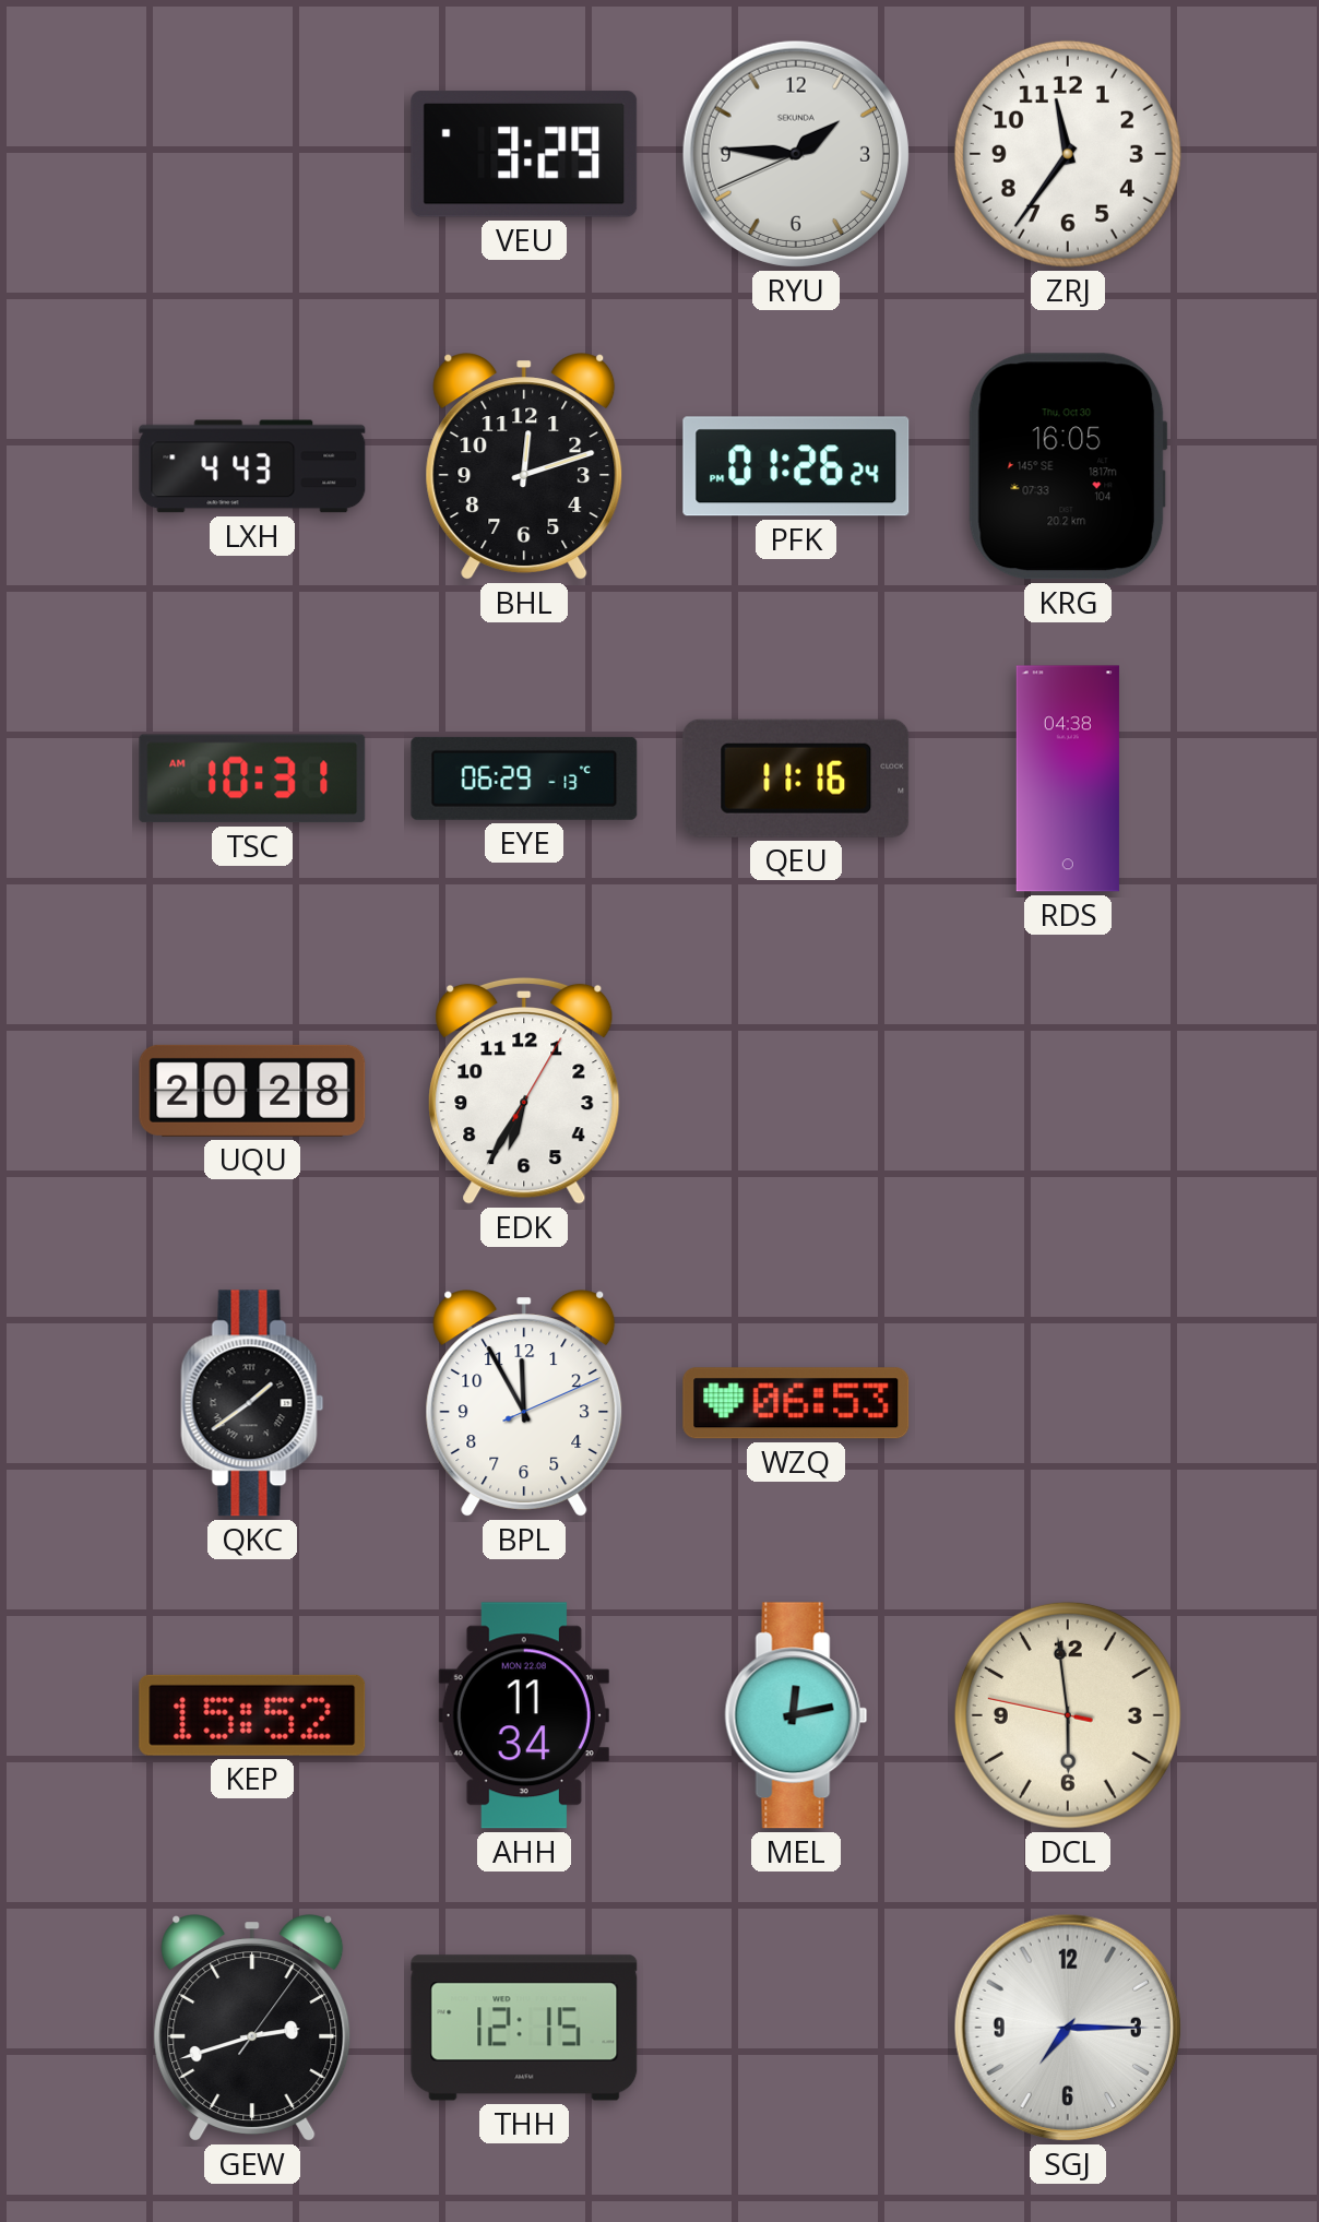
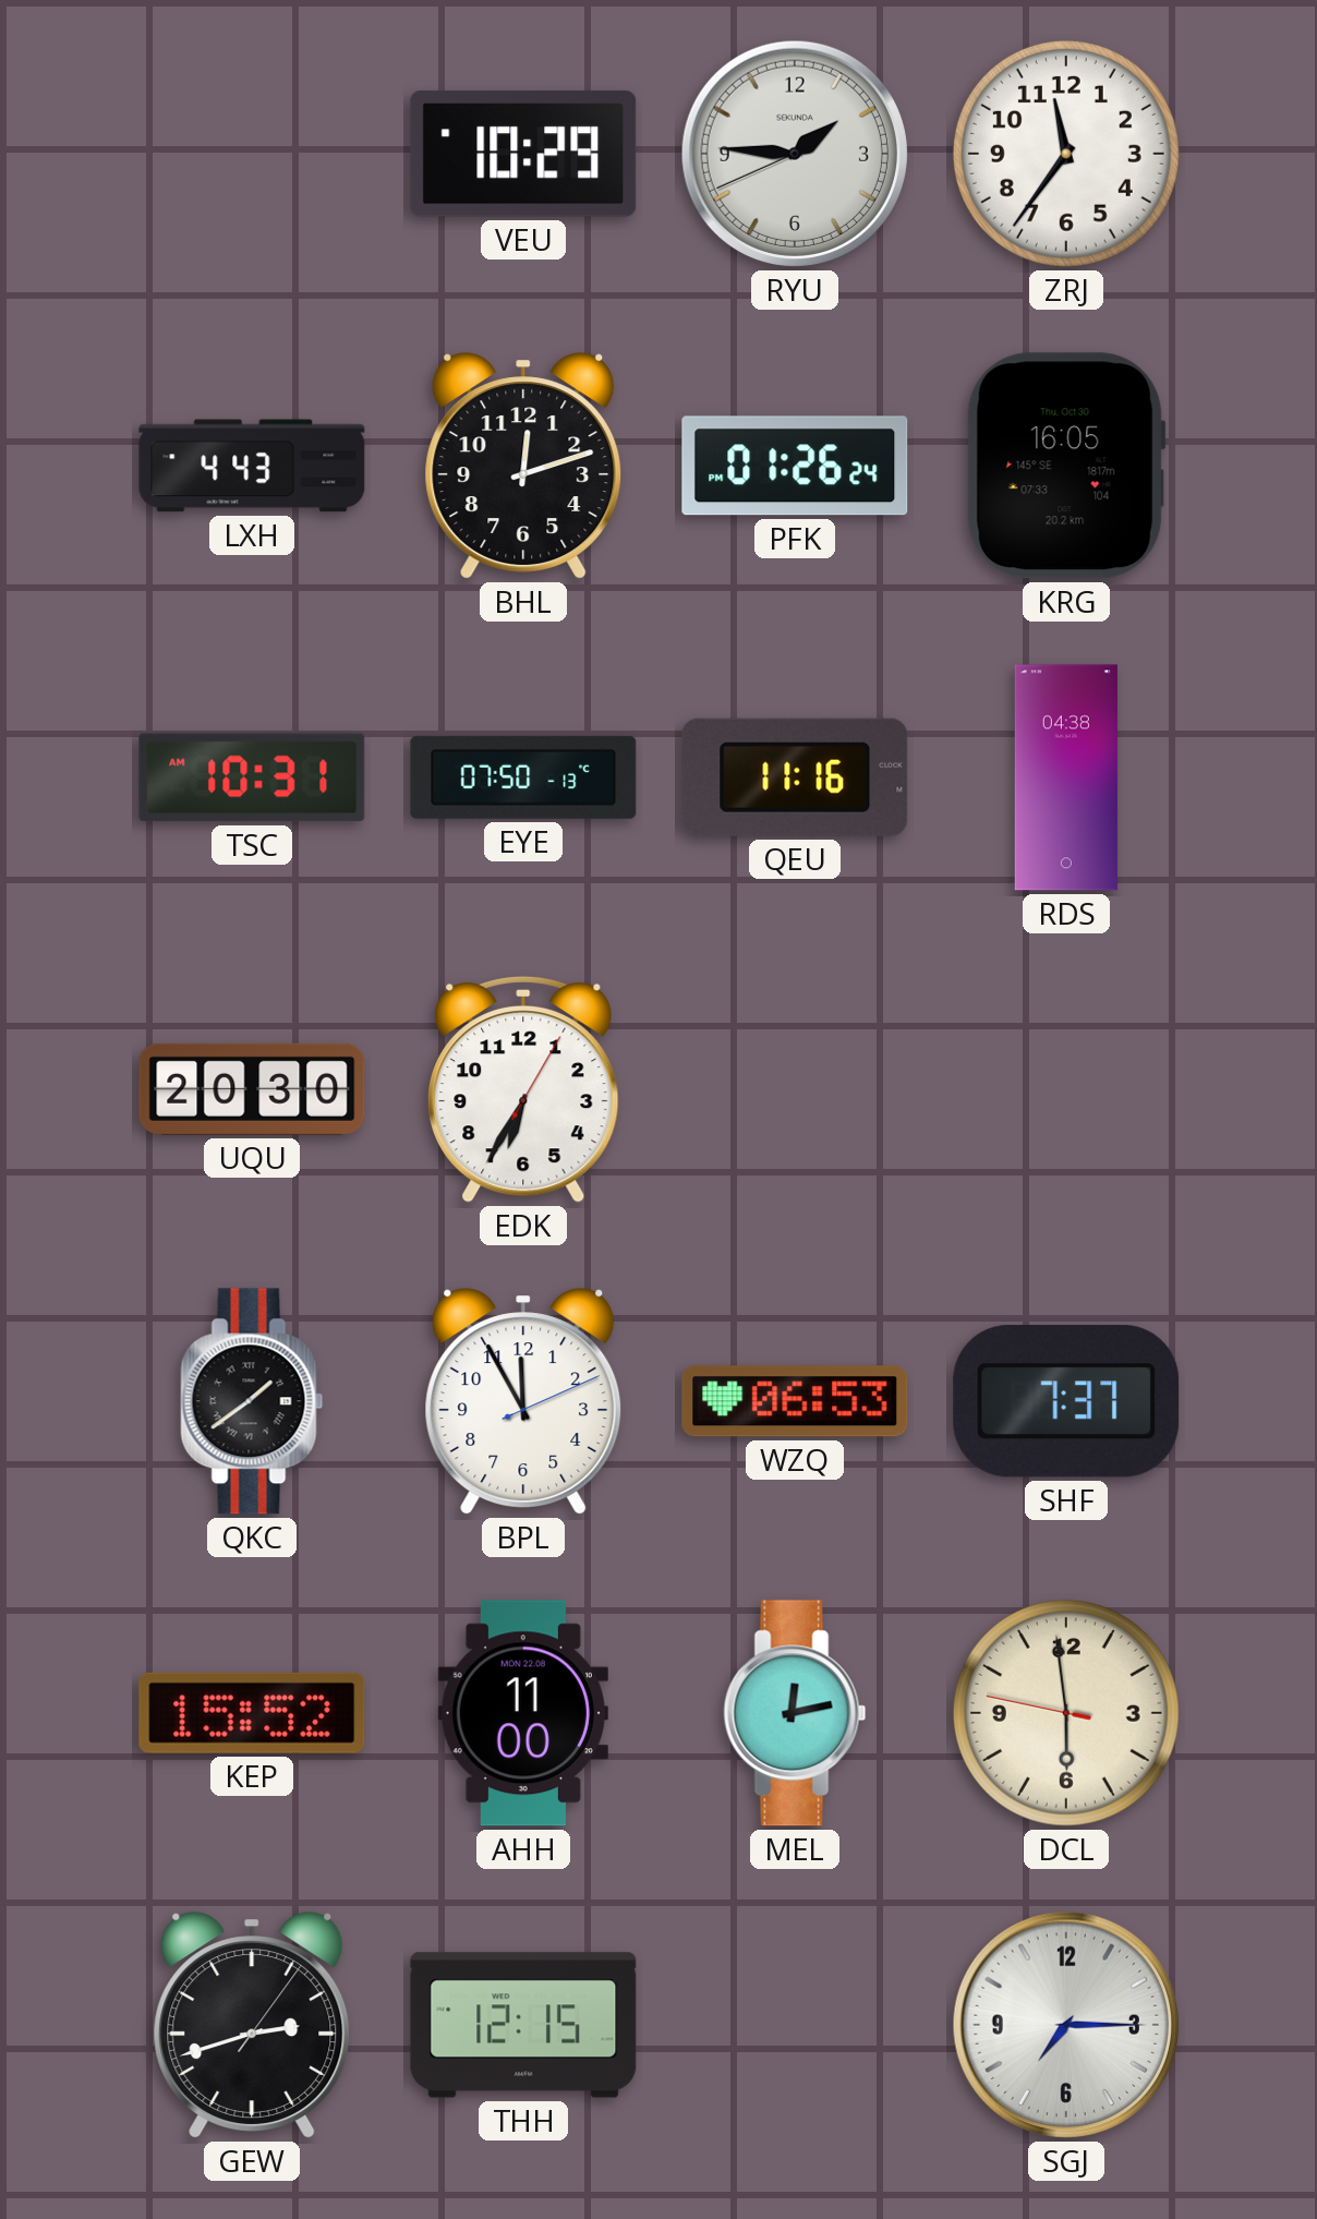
VEU: 3:29 -> 10:29
EYE: 06:29 -> 07:50
UQU: 20:28 -> 20:30
SHF: none -> 7:37
AHH: 11:34 -> 11:00
